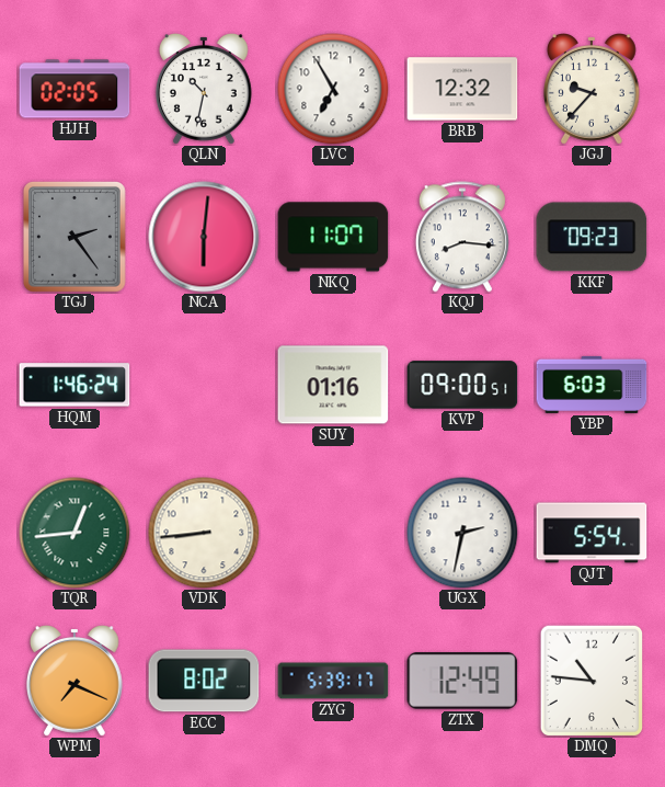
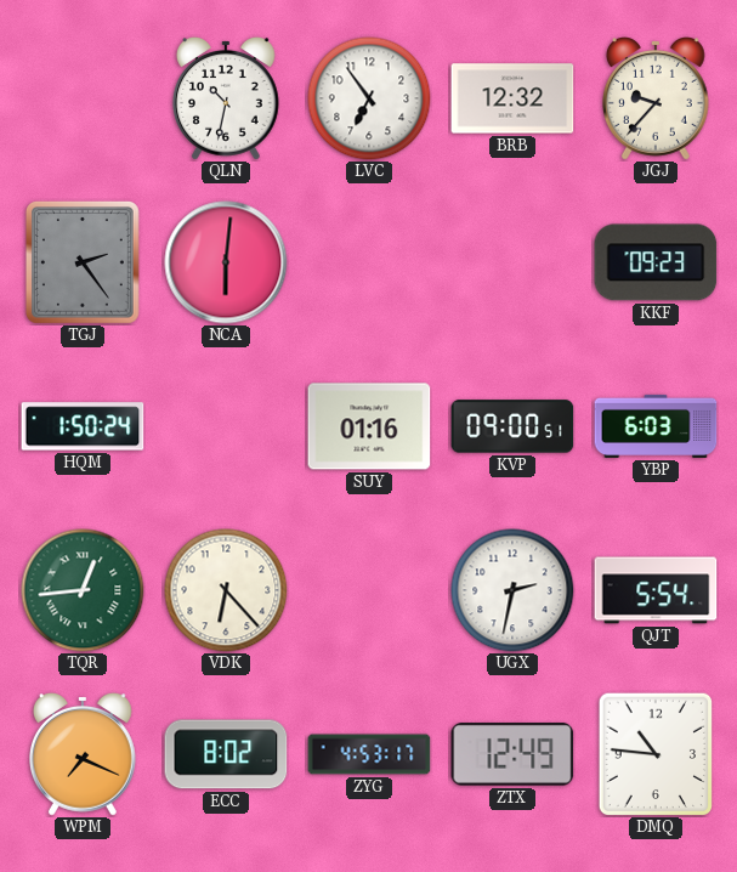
HJH: 02:05 -> none
LVC: 6:55 -> 6:54
NKQ: 11:07 -> none
KQJ: 8:16 -> none
HQM: 1:46 -> 1:50
VDK: 8:44 -> 6:23
ZYG: 5:39 -> 4:53
